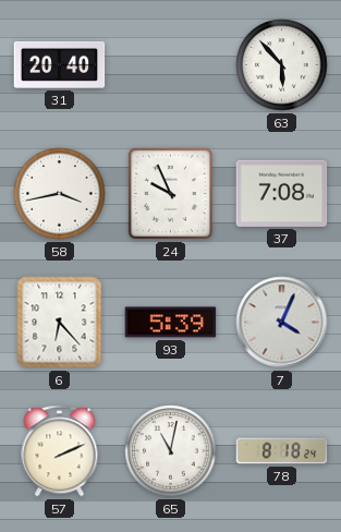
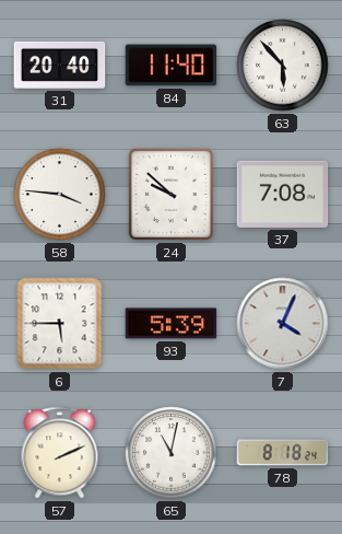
84: none -> 11:40
58: 3:43 -> 3:46
24: 9:56 -> 9:52
6: 6:23 -> 5:45
